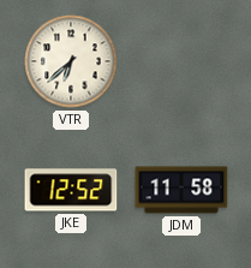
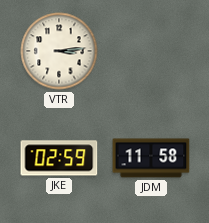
VTR: 6:38 -> 3:14
JKE: 12:52 -> 02:59
